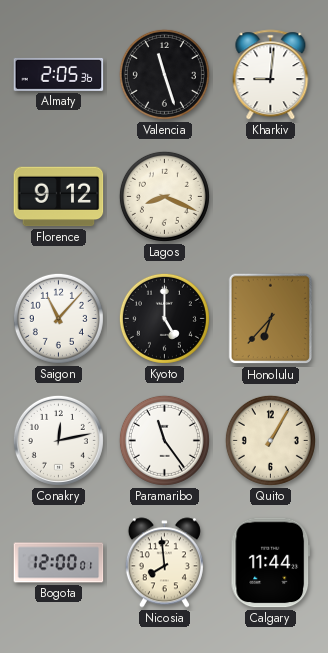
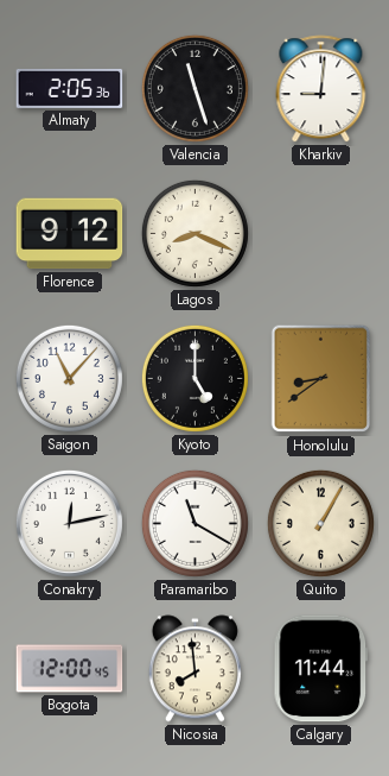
Honolulu: 6:37 -> 8:39
Paramaribo: 11:24 -> 11:20
Bogota: 12:00:01 -> 12:00:45
